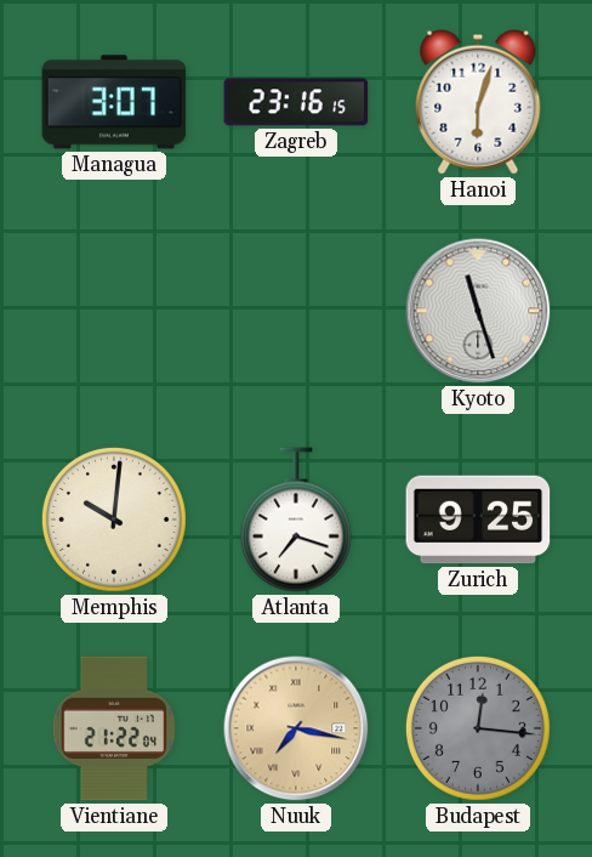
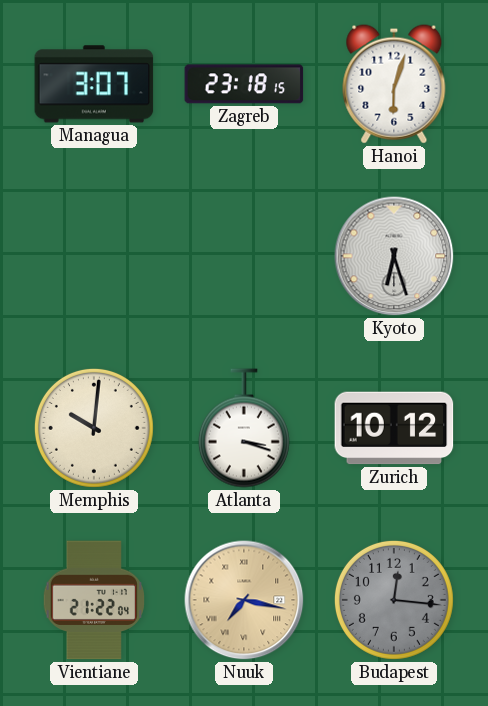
Zagreb: 23:16 -> 23:18
Kyoto: 11:27 -> 6:27
Atlanta: 7:18 -> 3:18
Zurich: 9:25 -> 10:12
